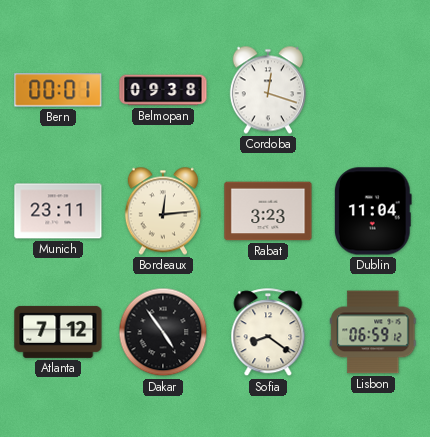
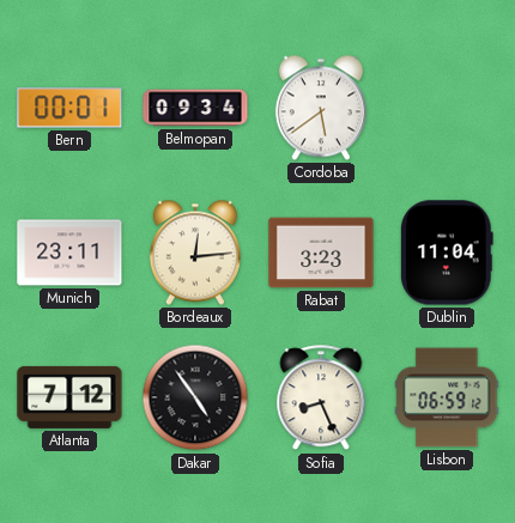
Belmopan: 09:38 -> 09:34
Cordoba: 12:18 -> 5:39
Sofia: 8:21 -> 8:26
